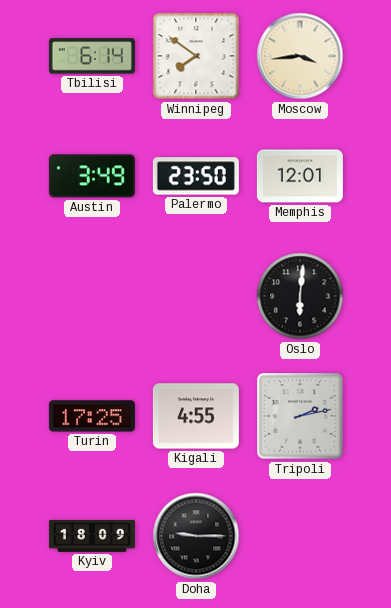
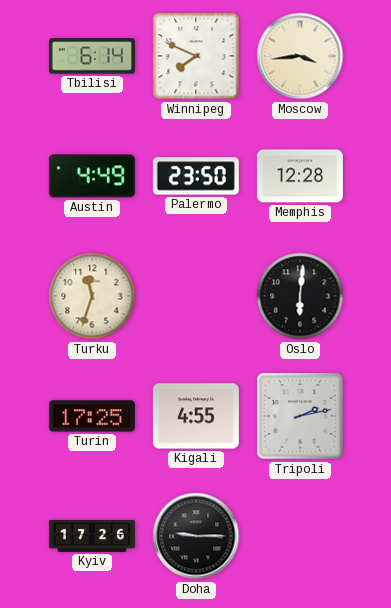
Winnipeg: 7:51 -> 7:49
Austin: 3:49 -> 4:49
Memphis: 12:01 -> 12:28
Turku: none -> 11:33
Kyiv: 18:09 -> 17:26
